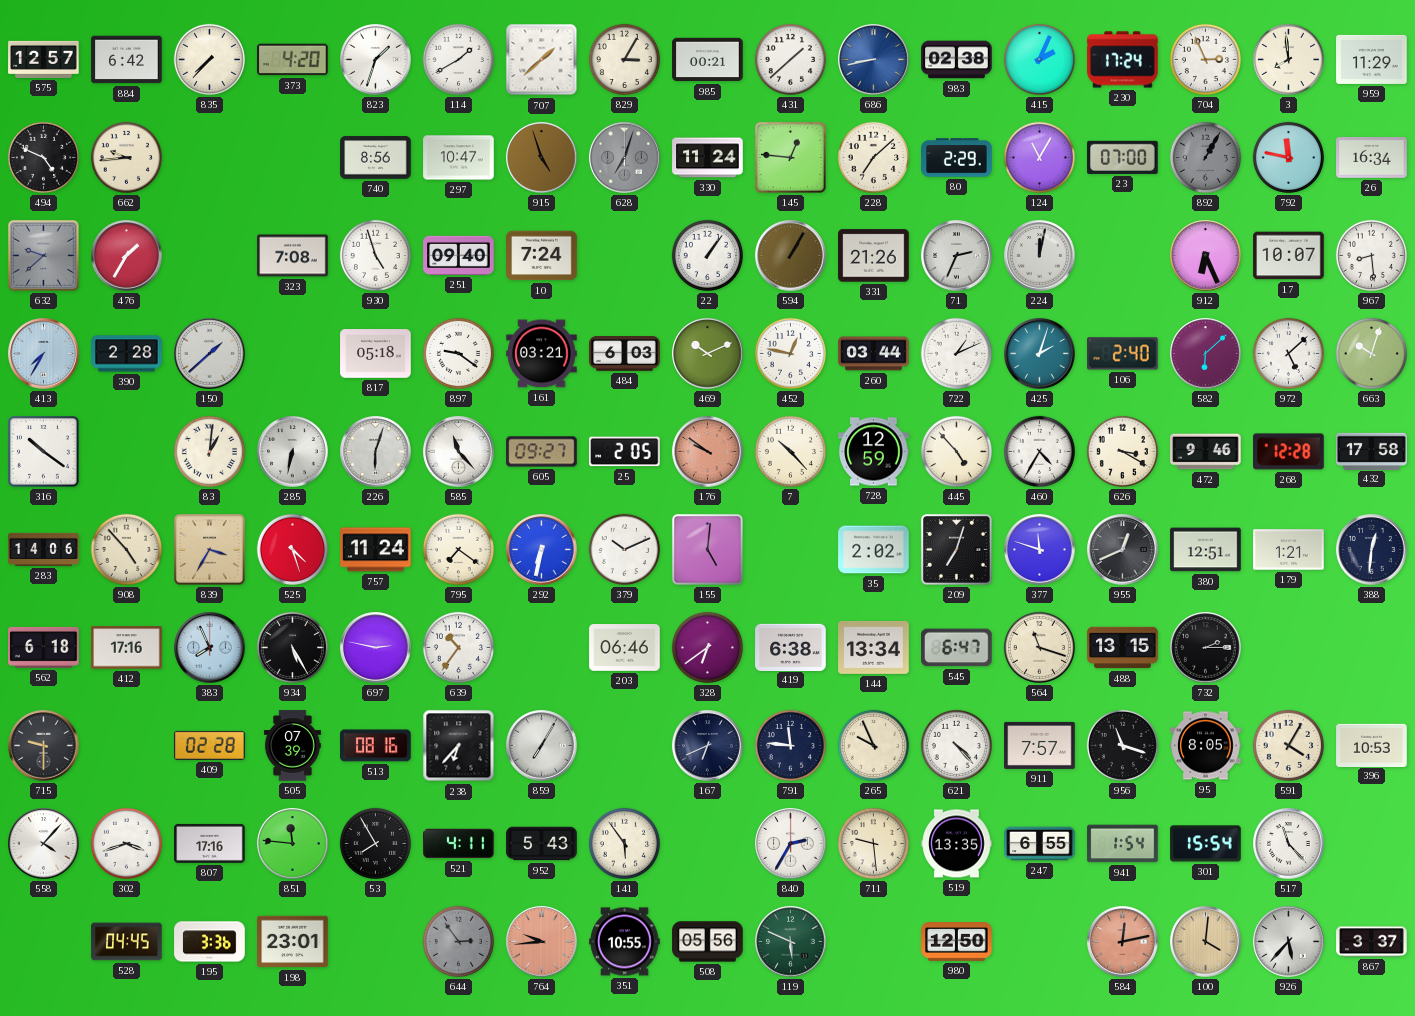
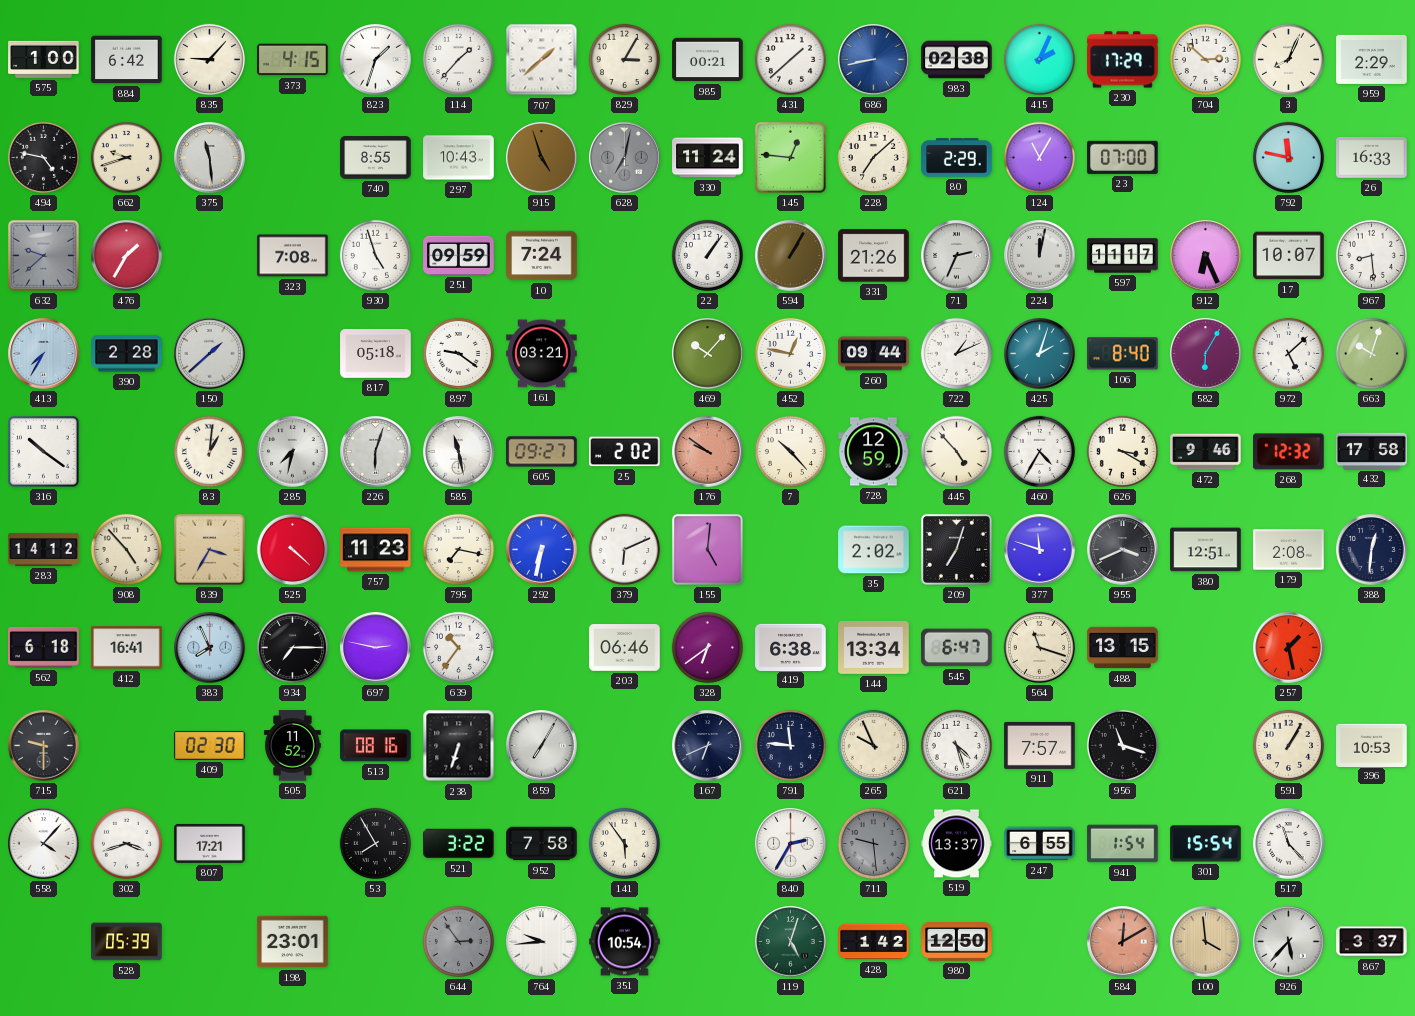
575: 12:57 -> 1:00
835: 7:37 -> 9:07
373: 4:20 -> 4:15
114: 1:40 -> 1:37
230: 17:24 -> 17:29
704: 2:56 -> 2:52
3: 7:59 -> 8:04
959: 11:29 -> 2:29
494: 4:49 -> 4:47
662: 9:44 -> 9:42
375: none -> 11:29
740: 8:56 -> 8:55
297: 10:47 -> 10:43
628: 7:03 -> 7:02
892: 1:05 -> none
26: 16:34 -> 16:33
251: 09:40 -> 09:59
597: none -> 11:17
484: 6:03 -> none
469: 10:11 -> 10:07
260: 03:44 -> 09:44
106: 2:40 -> 8:40
582: 6:08 -> 6:05
285: 6:32 -> 7:32
585: 11:23 -> 11:28
25: 2:05 -> 2:02
268: 12:28 -> 12:32
283: 14:06 -> 14:12
525: 4:27 -> 4:22
757: 11:24 -> 11:23
795: 7:21 -> 7:17
379: 10:11 -> 6:11
955: 12:41 -> 3:41
179: 1:21 -> 2:08
412: 17:16 -> 16:41
934: 5:25 -> 7:15
732: 2:15 -> none
257: none -> 1:28
409: 02:28 -> 02:30
505: 07:39 -> 11:52
238: 6:37 -> 6:33
621: 4:23 -> 4:27
95: 8:05 -> none
591: 4:05 -> 1:05
807: 17:16 -> 17:21
851: 11:46 -> none
521: 4:11 -> 3:22
952: 5:43 -> 7:58
711 dial: cream -> grey
519: 13:35 -> 13:37
528: 04:45 -> 05:39
195: 3:36 -> none
764 dial: salmon -> white
351: 10:55 -> 10:54
508: 05:56 -> none
119: 5:49 -> 5:03
428: none -> 1:42
584: 12:13 -> 12:10
100: 4:01 -> 3:59
